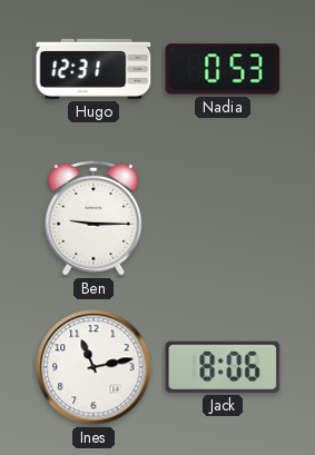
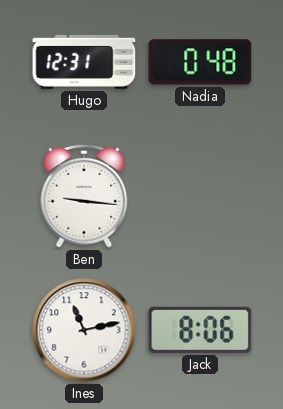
Nadia: 0:53 -> 0:48
Ben: 9:15 -> 9:16
